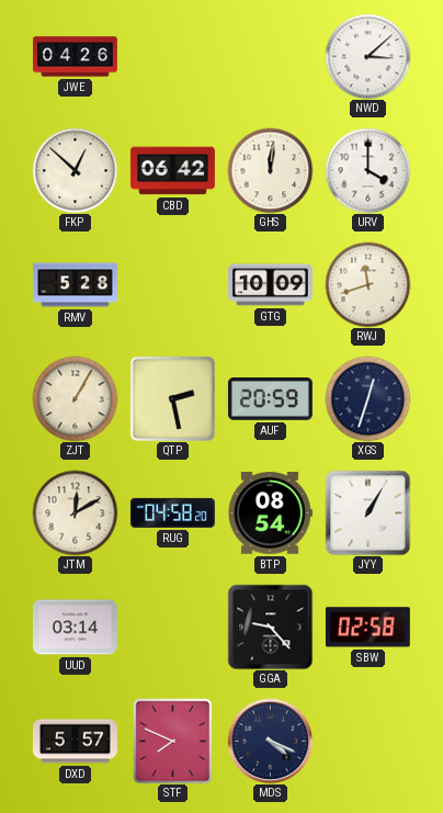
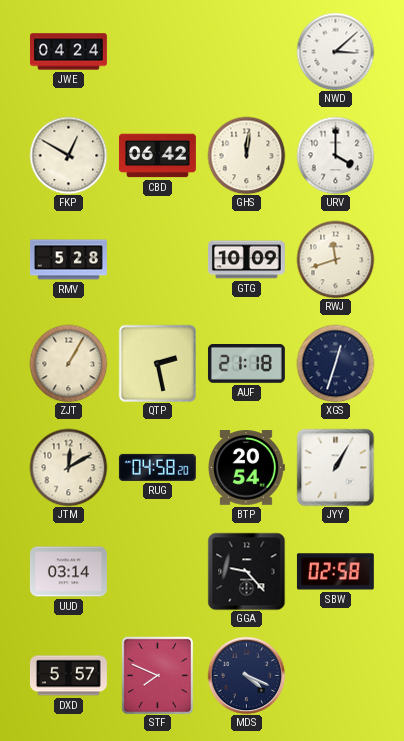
JWE: 04:26 -> 04:24
FKP: 12:52 -> 12:50
AUF: 20:59 -> 21:18
BTP: 08:54 -> 20:54
